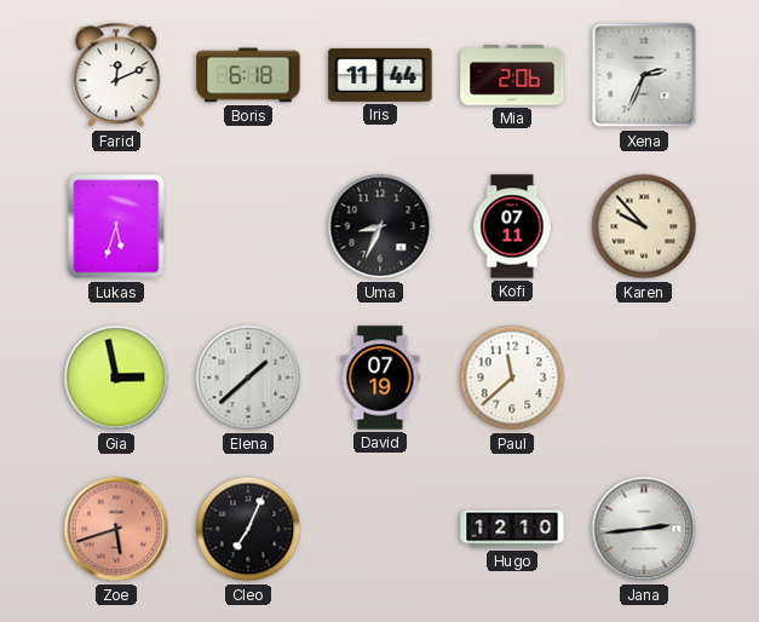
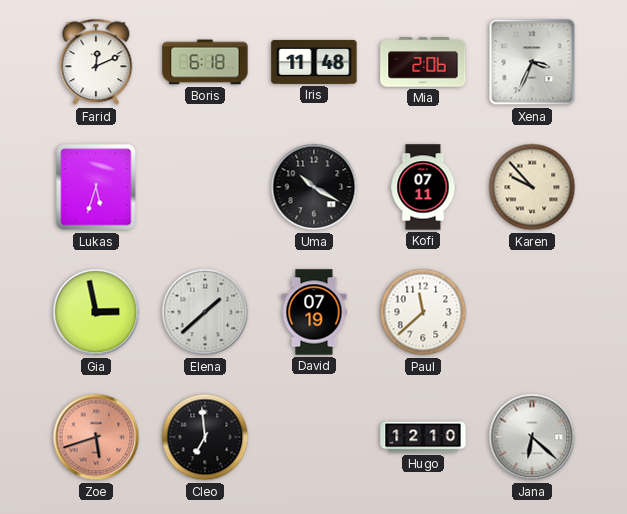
Iris: 11:44 -> 11:48
Xena: 2:34 -> 3:34
Uma: 8:34 -> 10:20
Cleo: 7:04 -> 6:59
Jana: 2:44 -> 6:22
